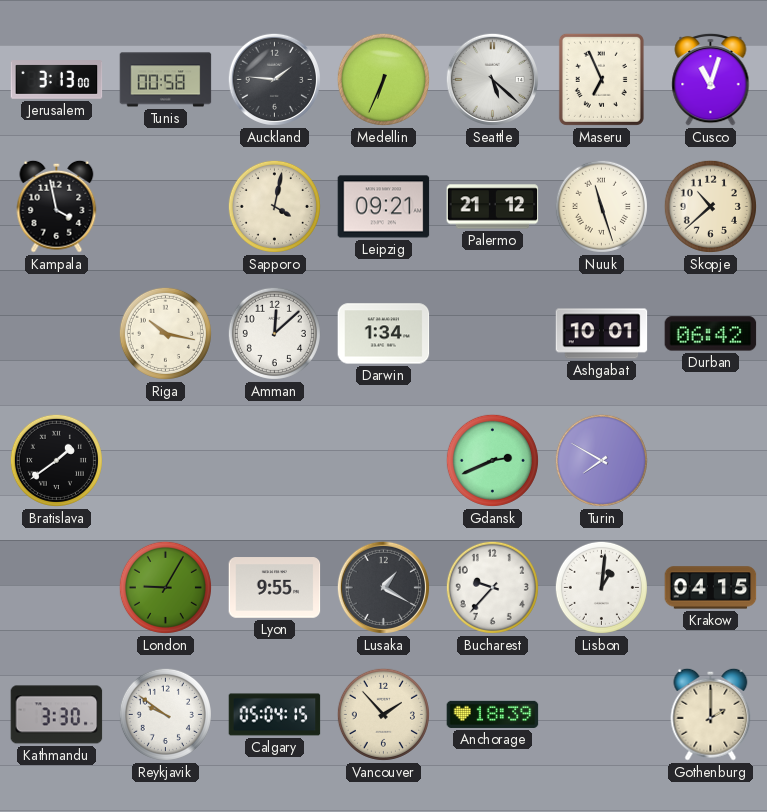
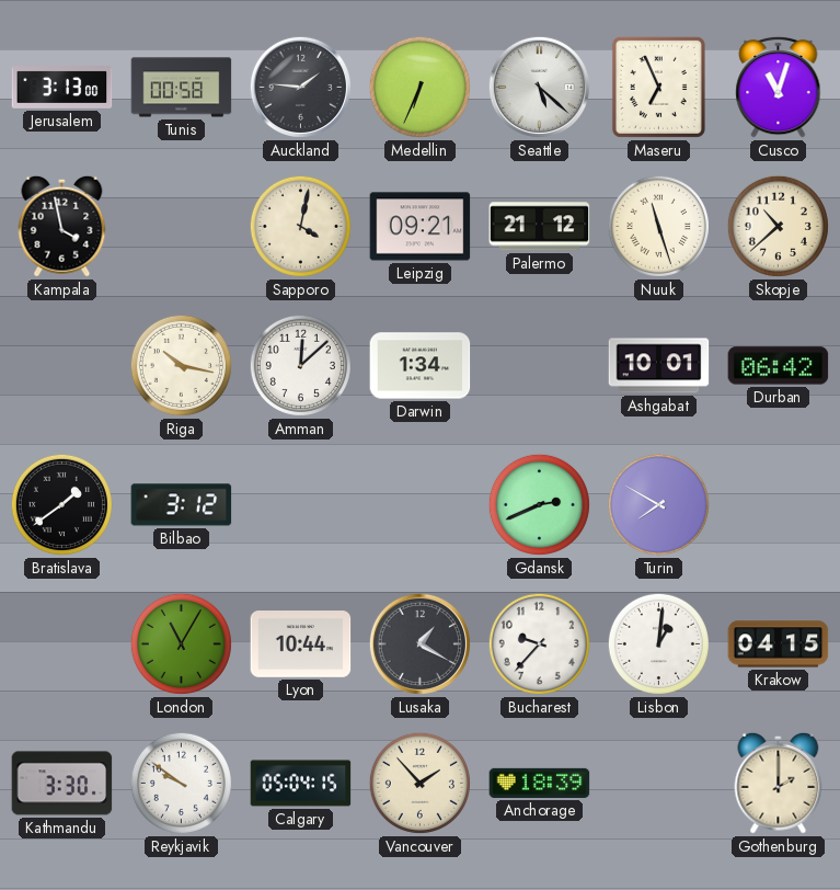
Bilbao: none -> 3:12
London: 9:05 -> 11:05
Lyon: 9:55 -> 10:44
